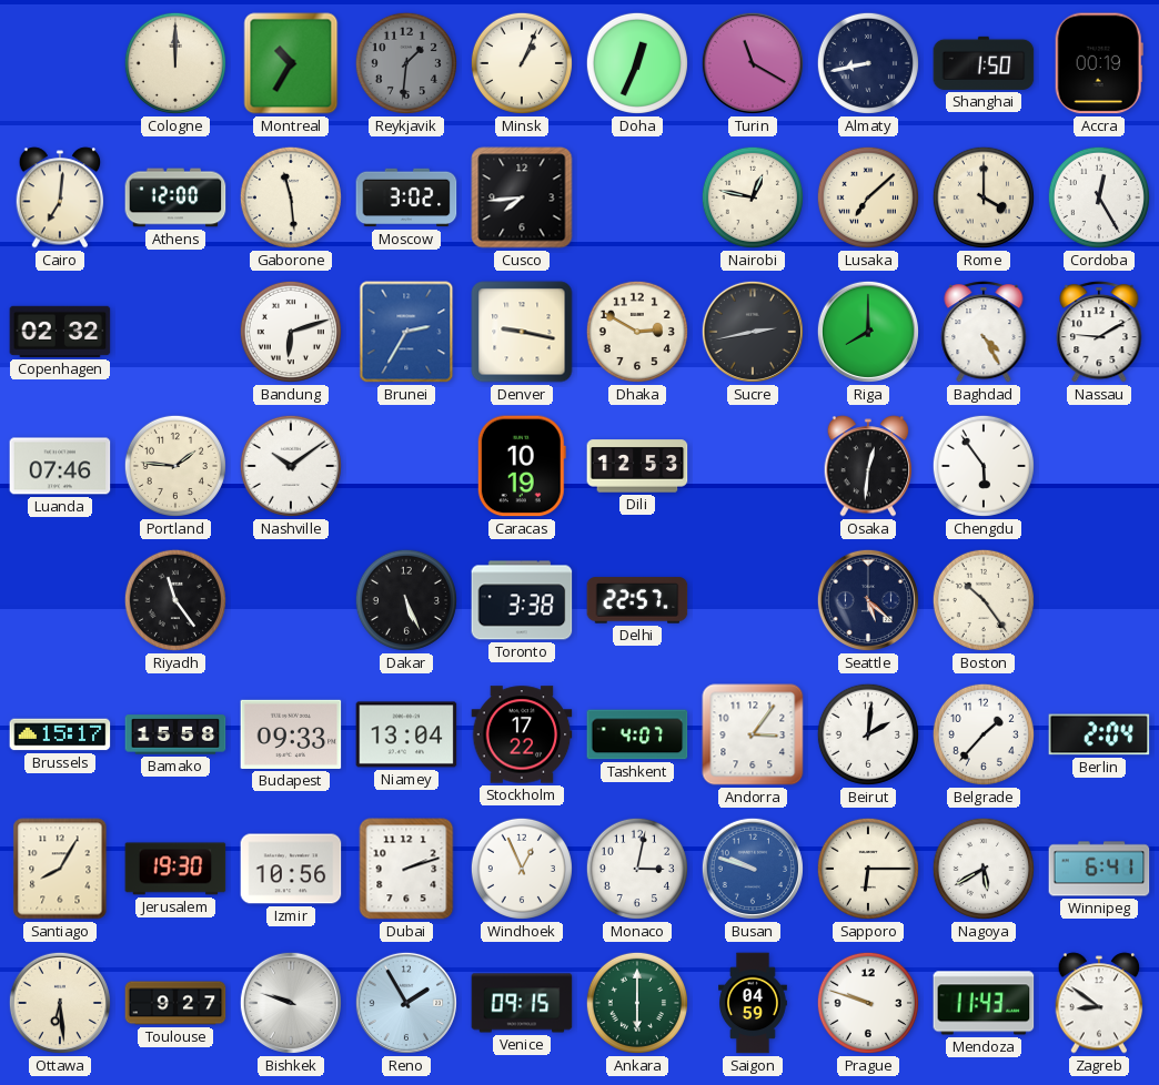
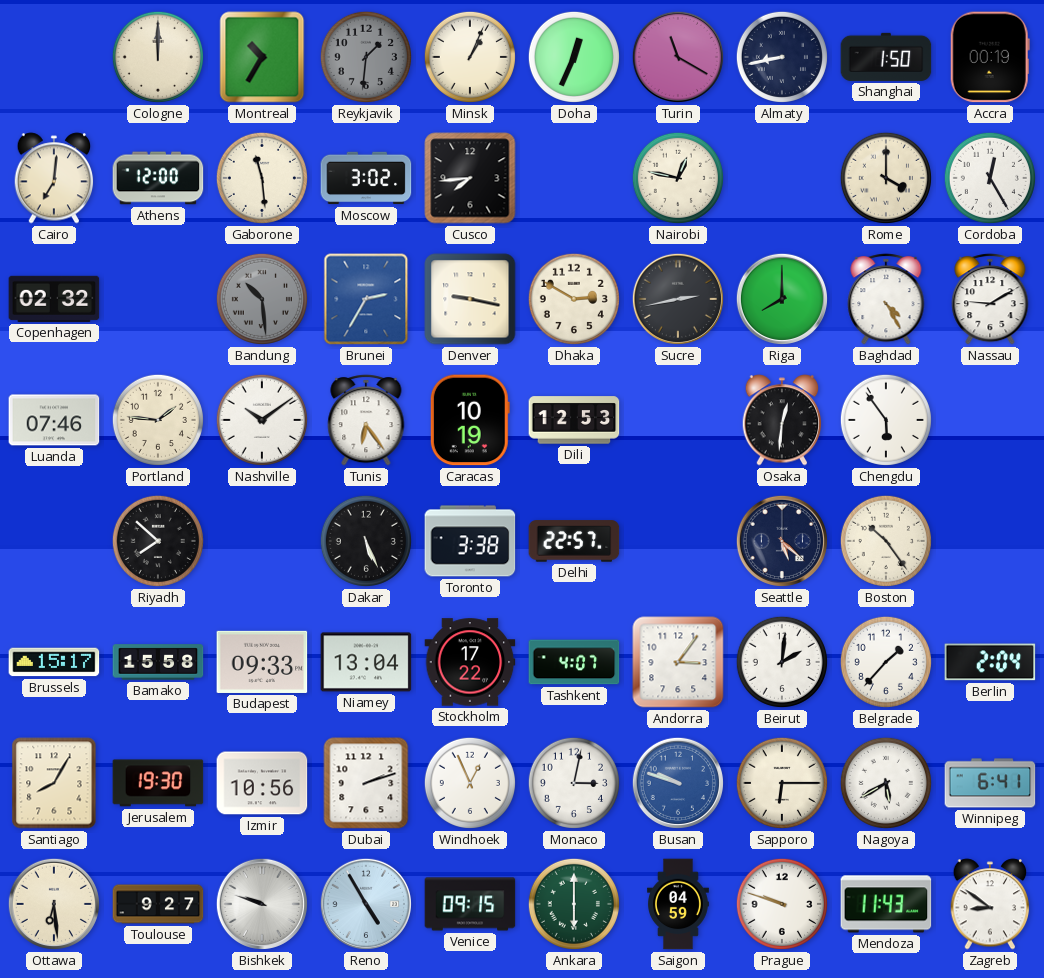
Lusaka: 7:08 -> none
Bandung: 6:12 -> 10:29
Bandung dial: white -> grey
Tunis: none -> 6:24
Riyadh: 11:24 -> 7:52
Reno: 1:55 -> 4:55
